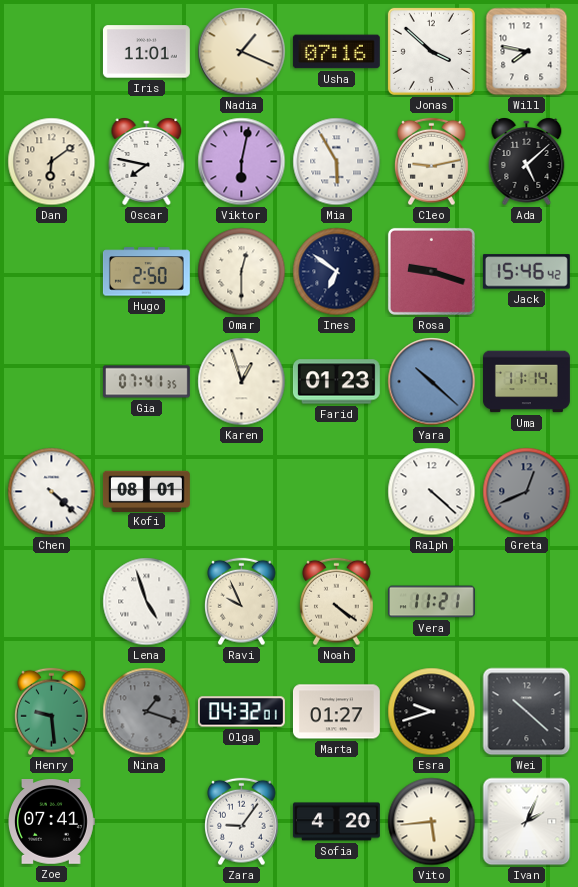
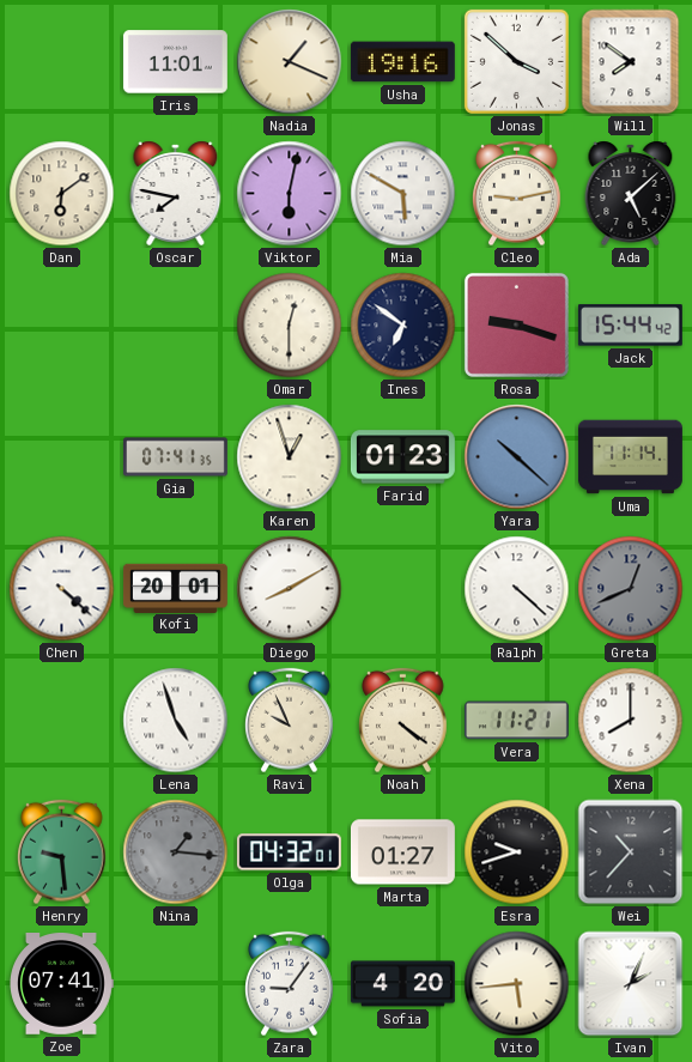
Usha: 07:16 -> 19:16
Will: 7:47 -> 7:51
Mia: 5:55 -> 5:50
Hugo: 2:50 -> none
Jack: 15:46 -> 15:44
Kofi: 08:01 -> 20:01
Diego: none -> 8:10
Xena: none -> 8:00
Nina: 1:18 -> 1:16
Wei: 10:22 -> 10:37
